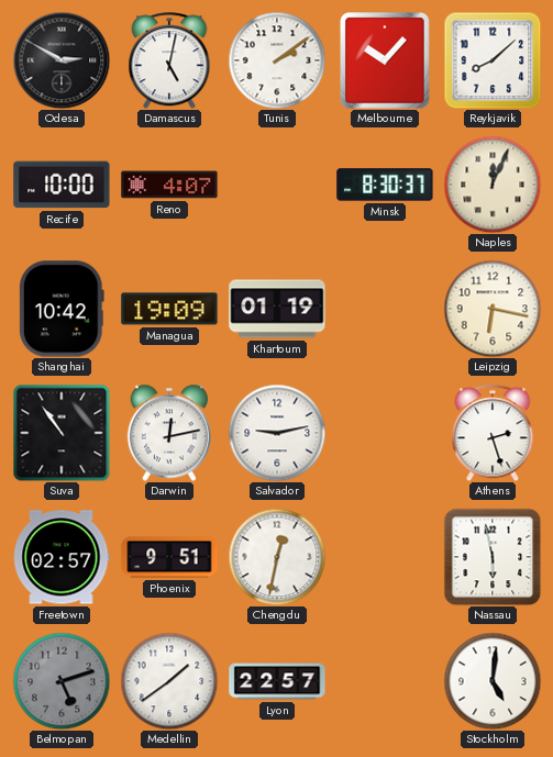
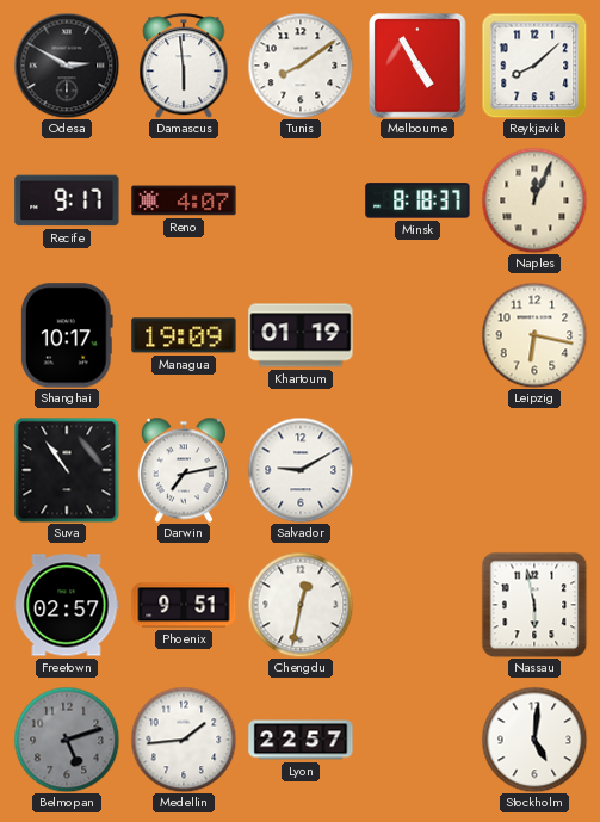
Damascus: 5:02 -> 5:59
Tunis: 2:09 -> 8:09
Melbourne: 10:07 -> 4:55
Recife: 10:00 -> 9:17
Minsk: 8:30 -> 8:18
Shanghai: 10:42 -> 10:17
Darwin: 12:13 -> 7:13
Salvador: 9:13 -> 9:10
Athens: 2:27 -> none
Medellin: 1:39 -> 1:44
